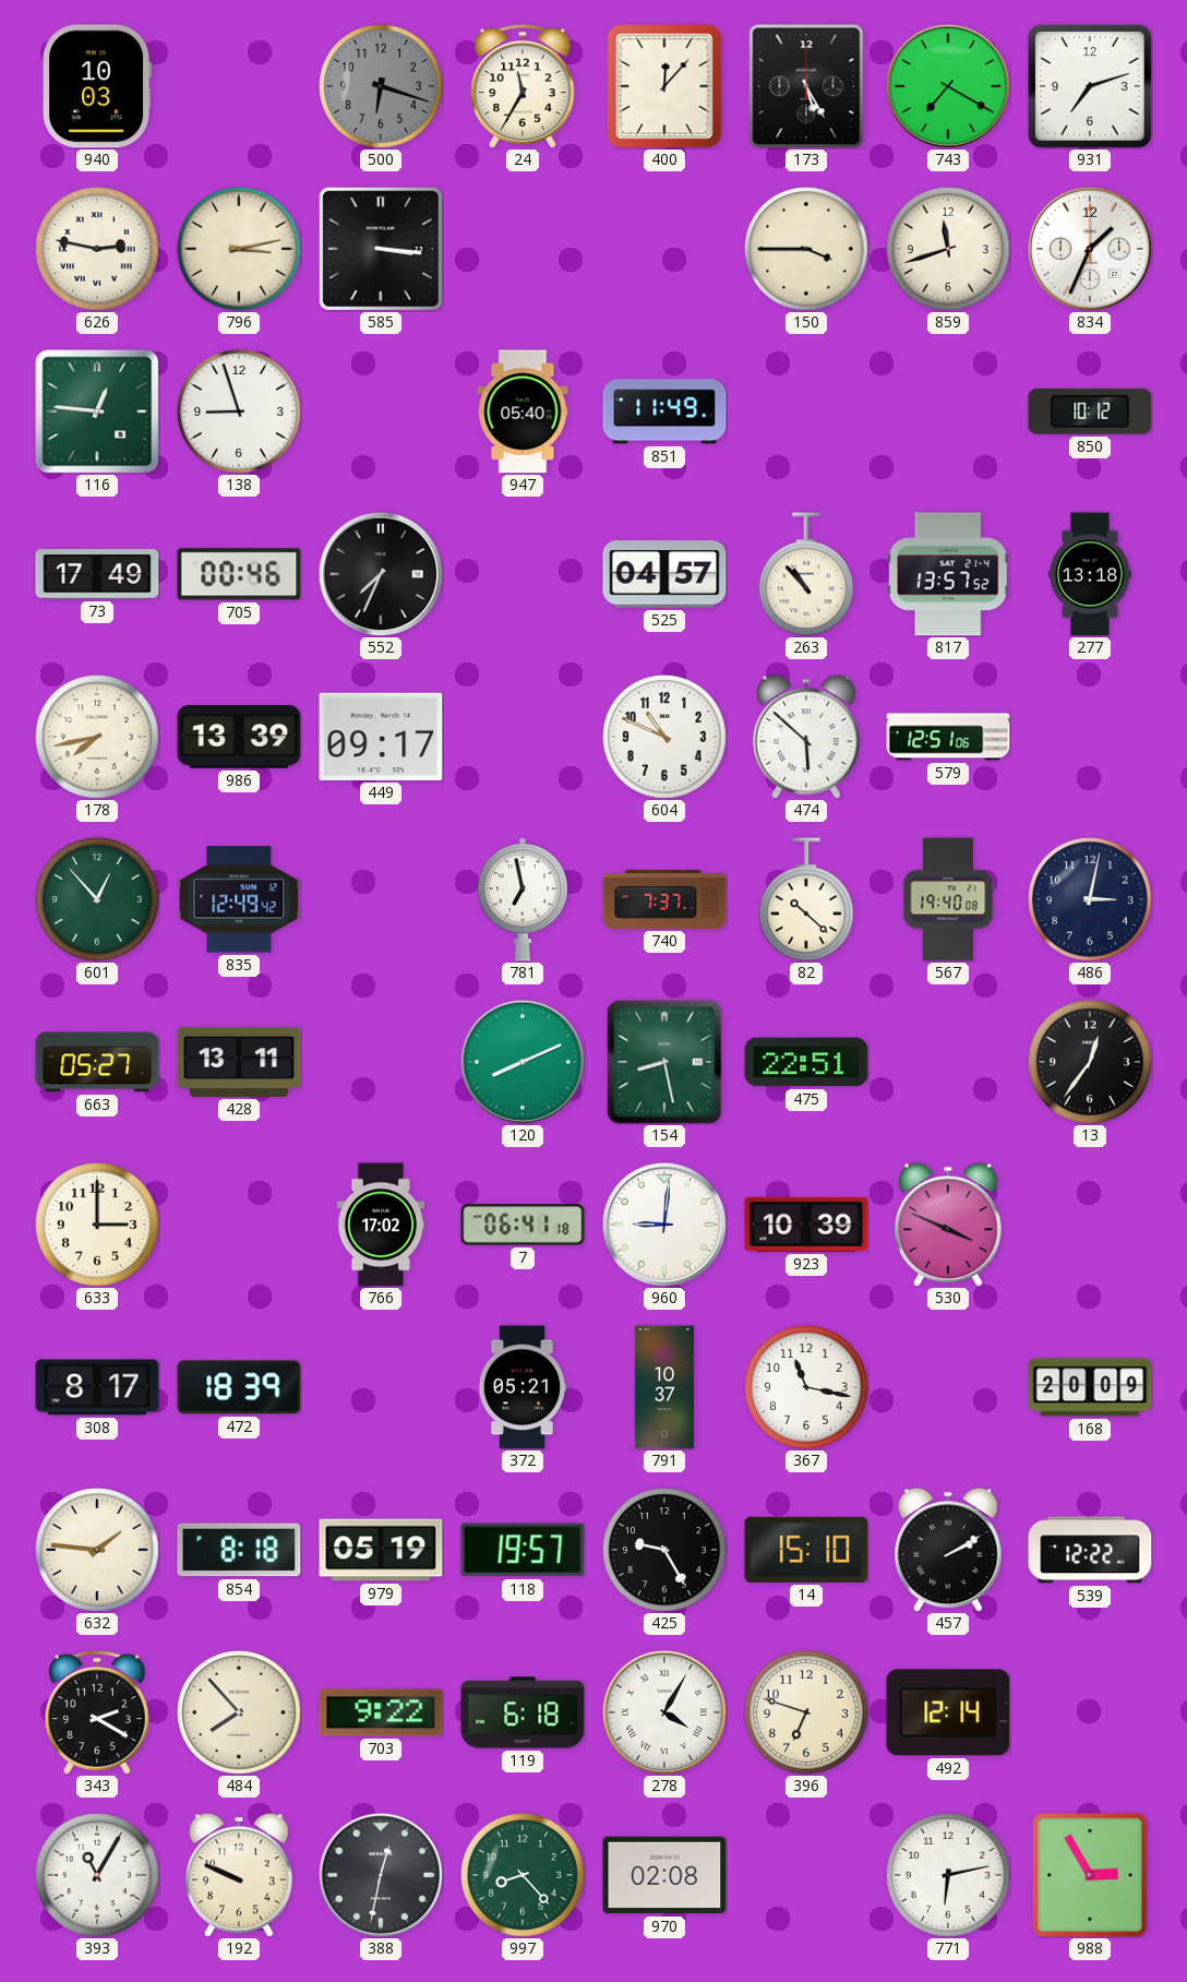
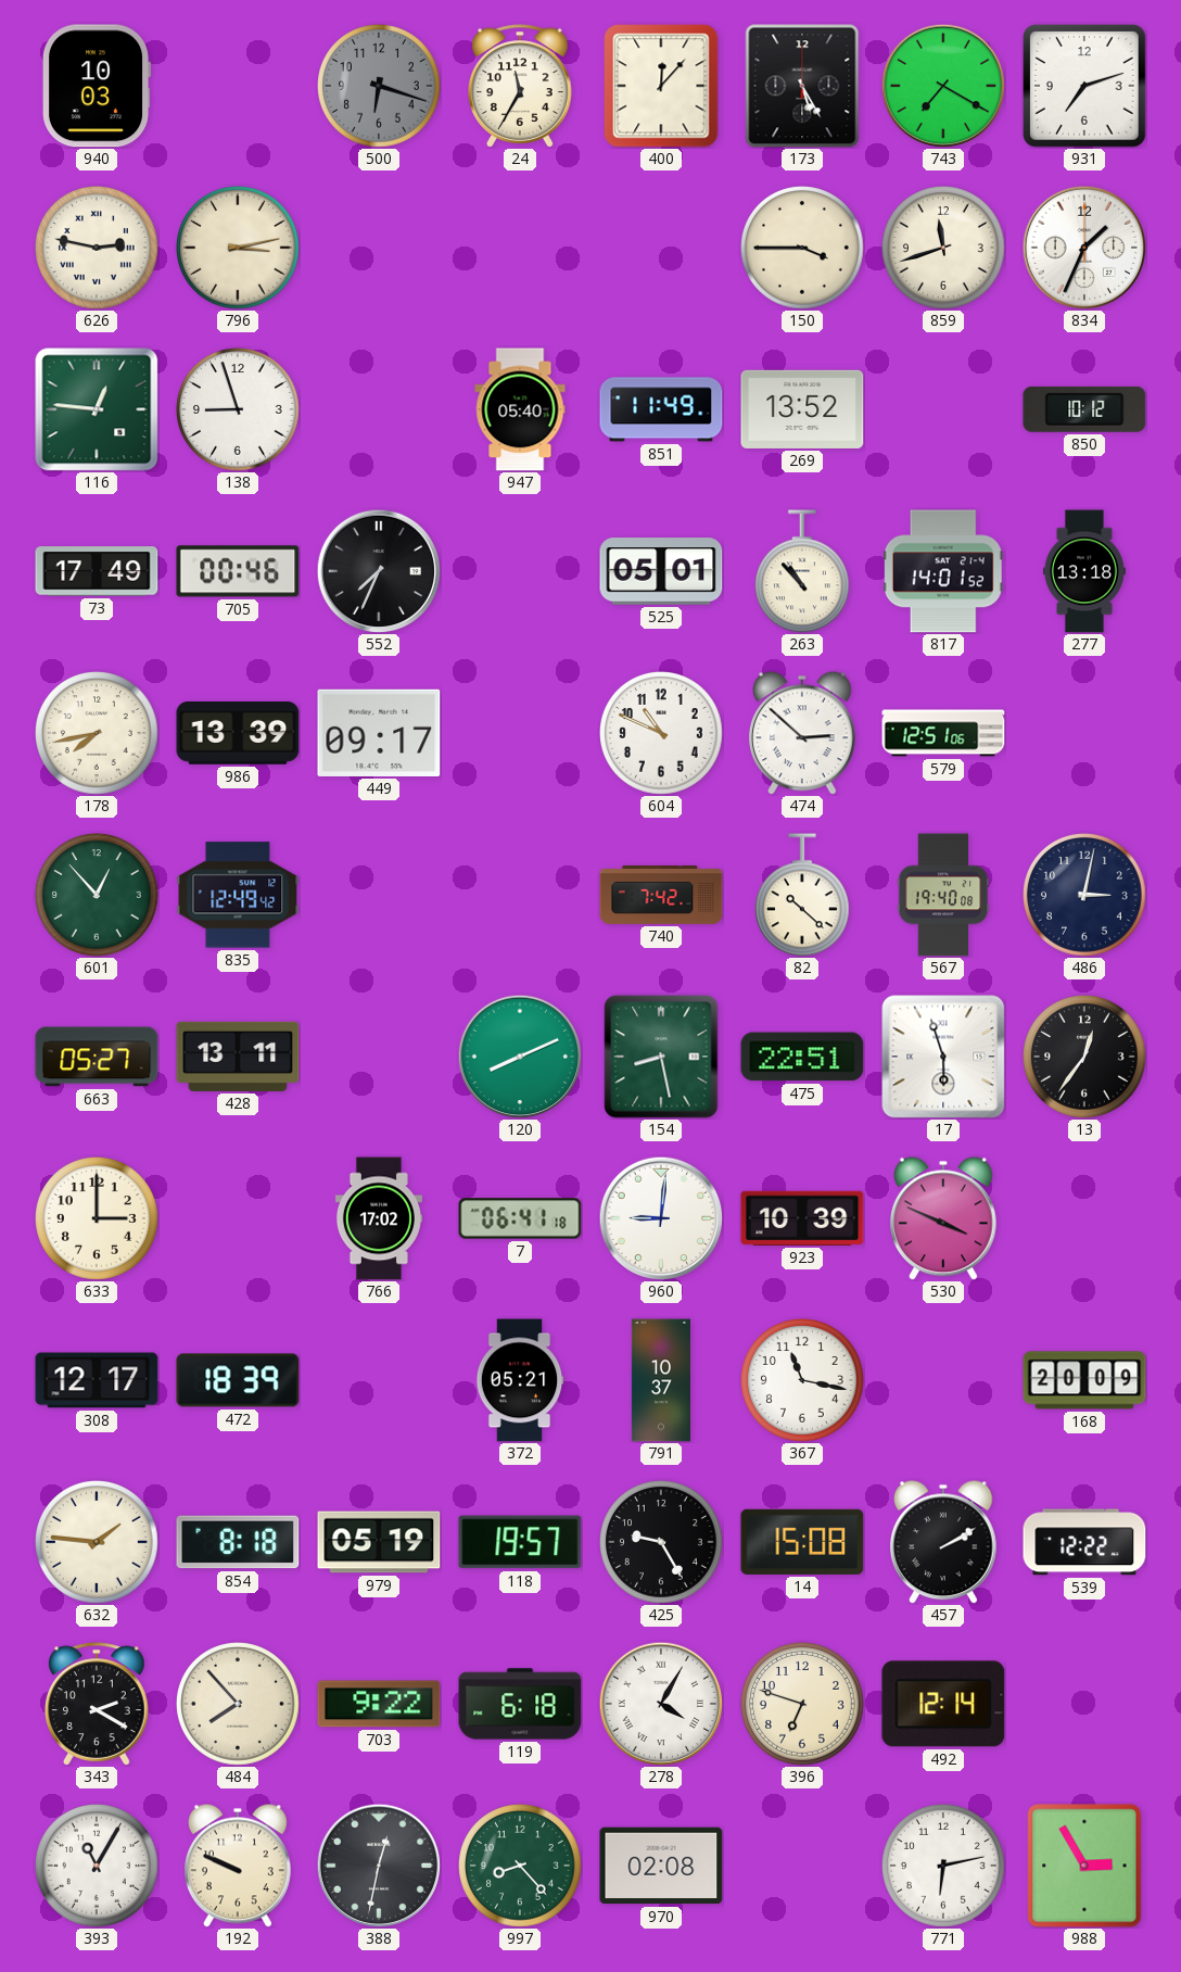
585: 3:16 -> none
269: none -> 13:52
525: 04:57 -> 05:01
817: 13:57 -> 14:01
474: 5:52 -> 2:52
781: 6:58 -> none
740: 7:37 -> 7:42
17: none -> 5:57
308: 8:17 -> 12:17
14: 15:10 -> 15:08
